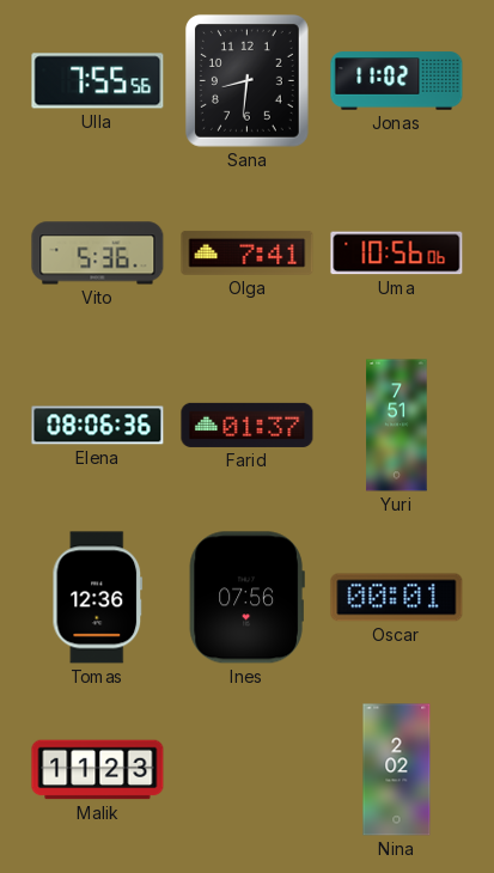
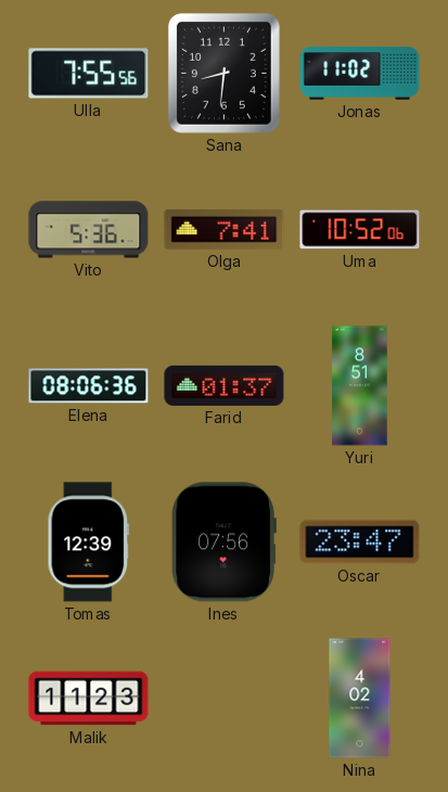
Uma: 10:56 -> 10:52
Yuri: 7:51 -> 8:51
Tomas: 12:36 -> 12:39
Oscar: 00:01 -> 23:47
Nina: 2:02 -> 4:02
